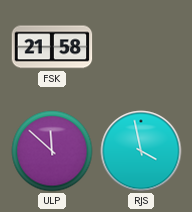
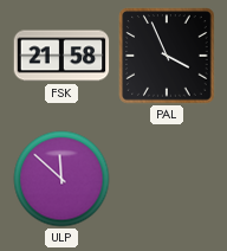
PAL: none -> 3:56
RJS: 3:58 -> none
